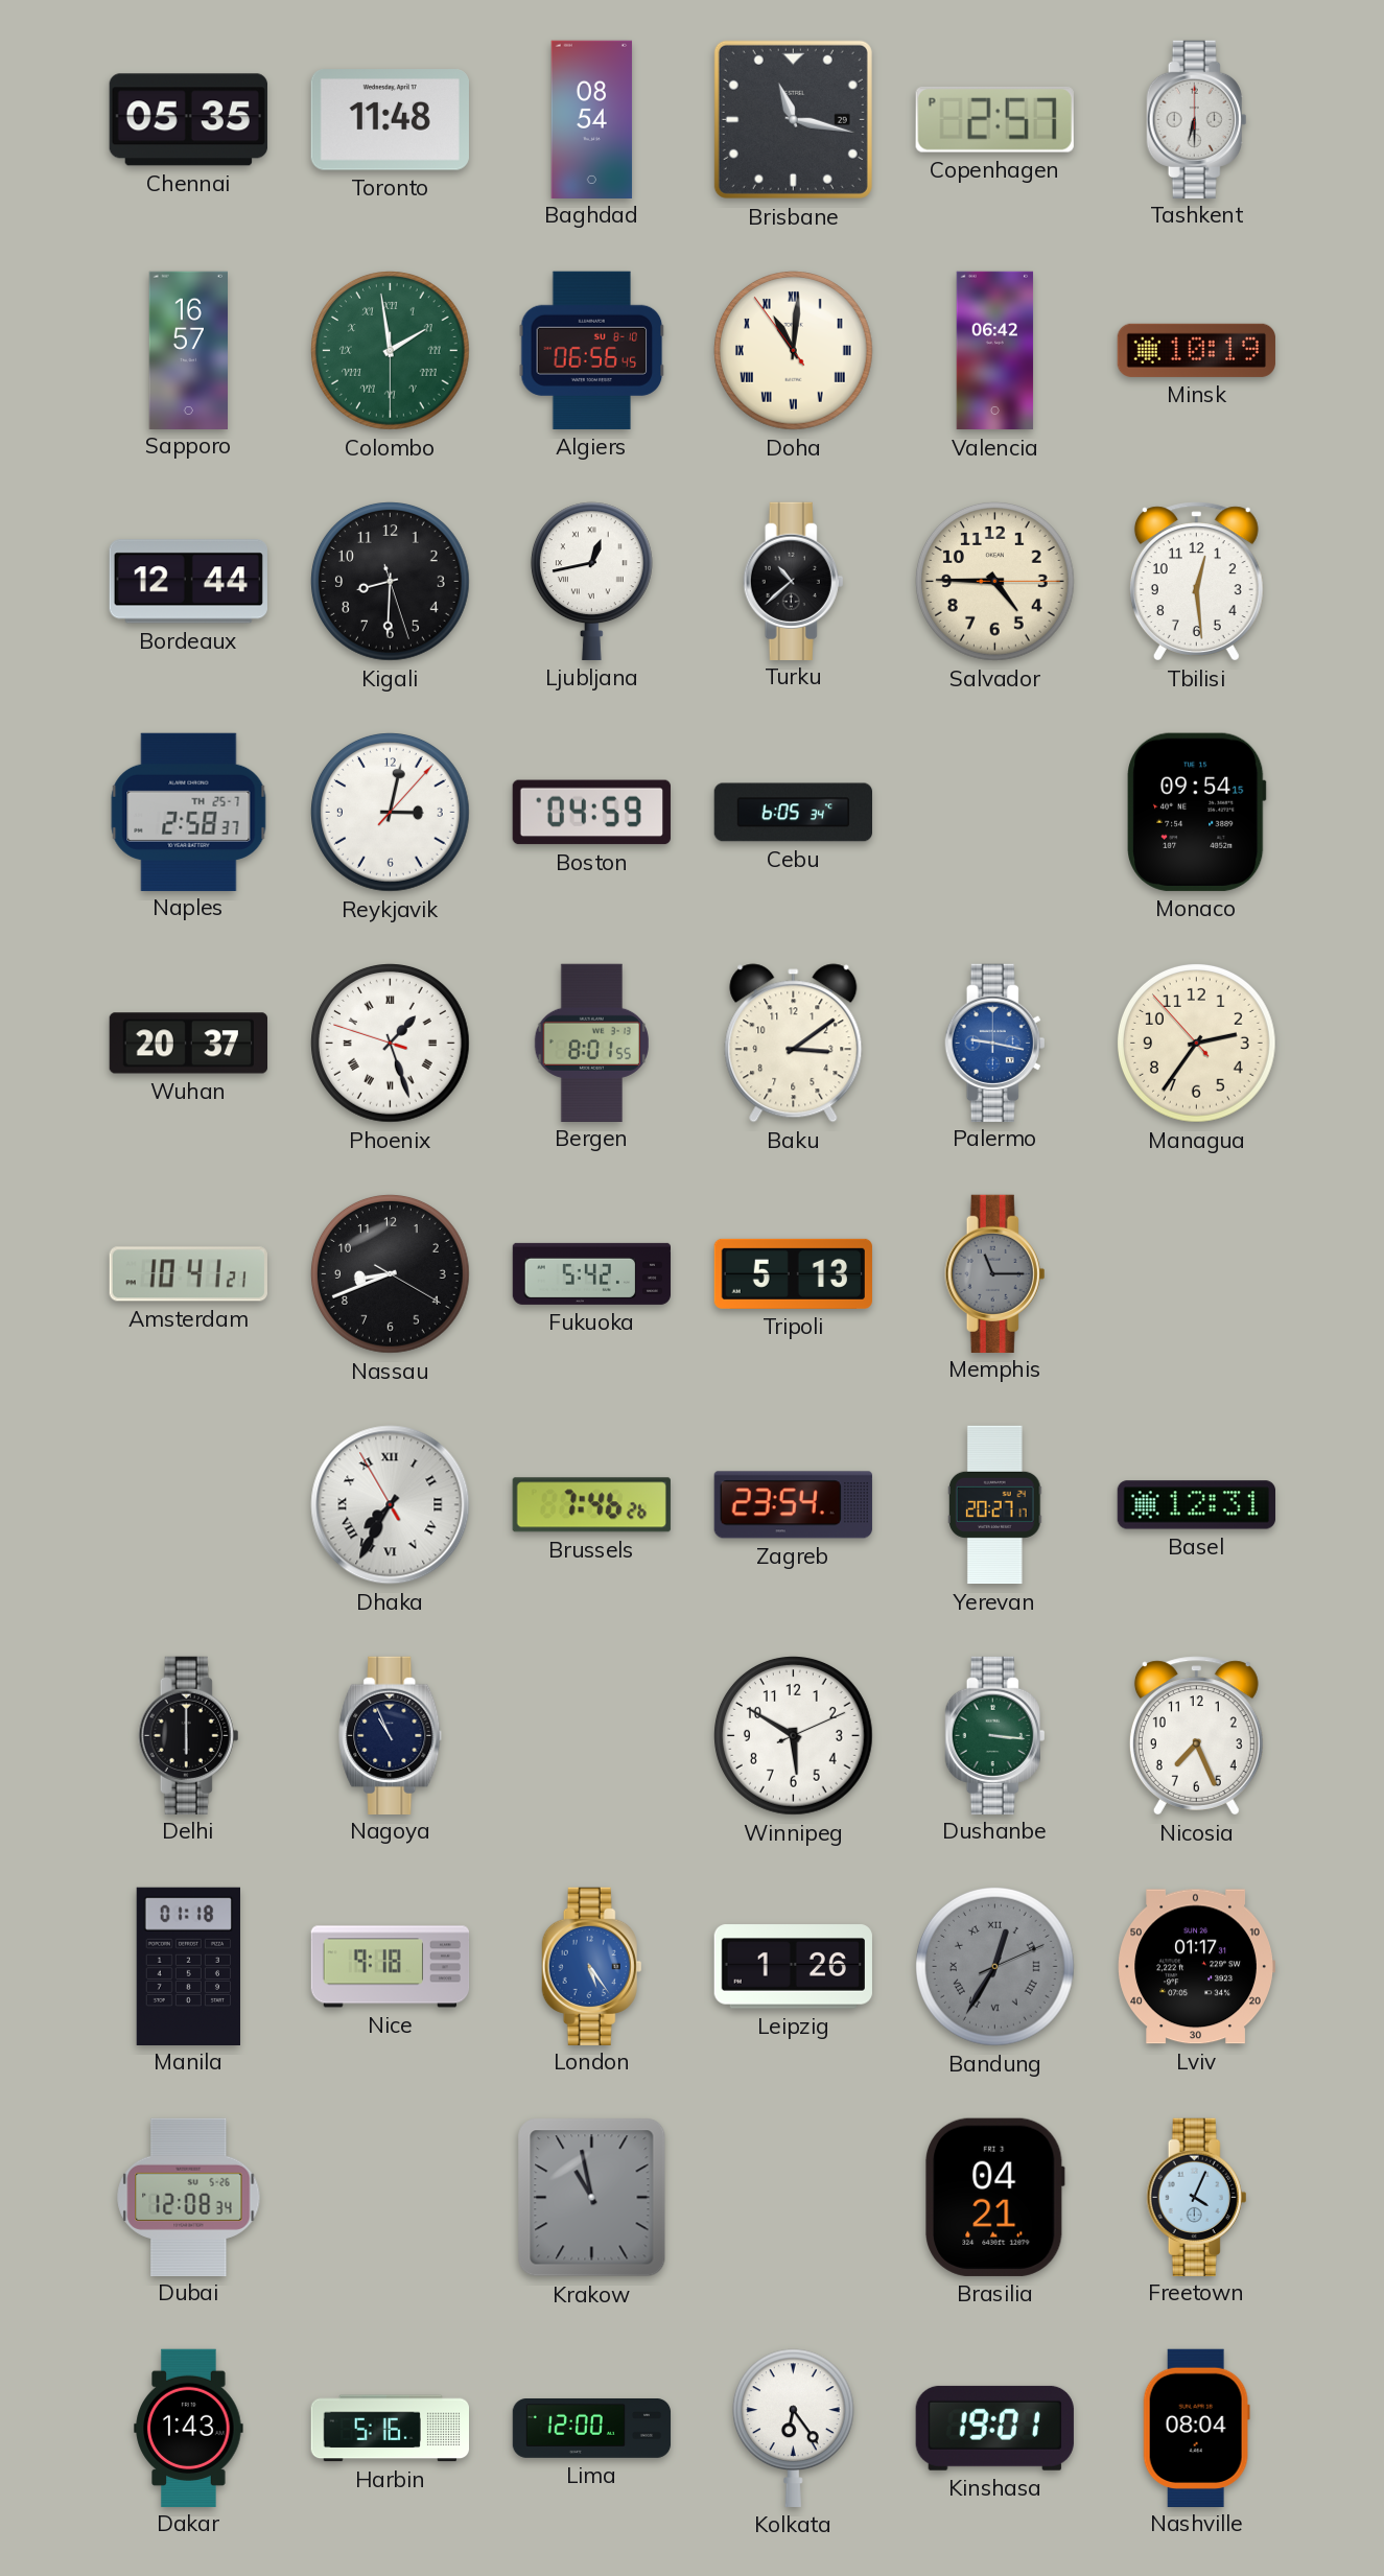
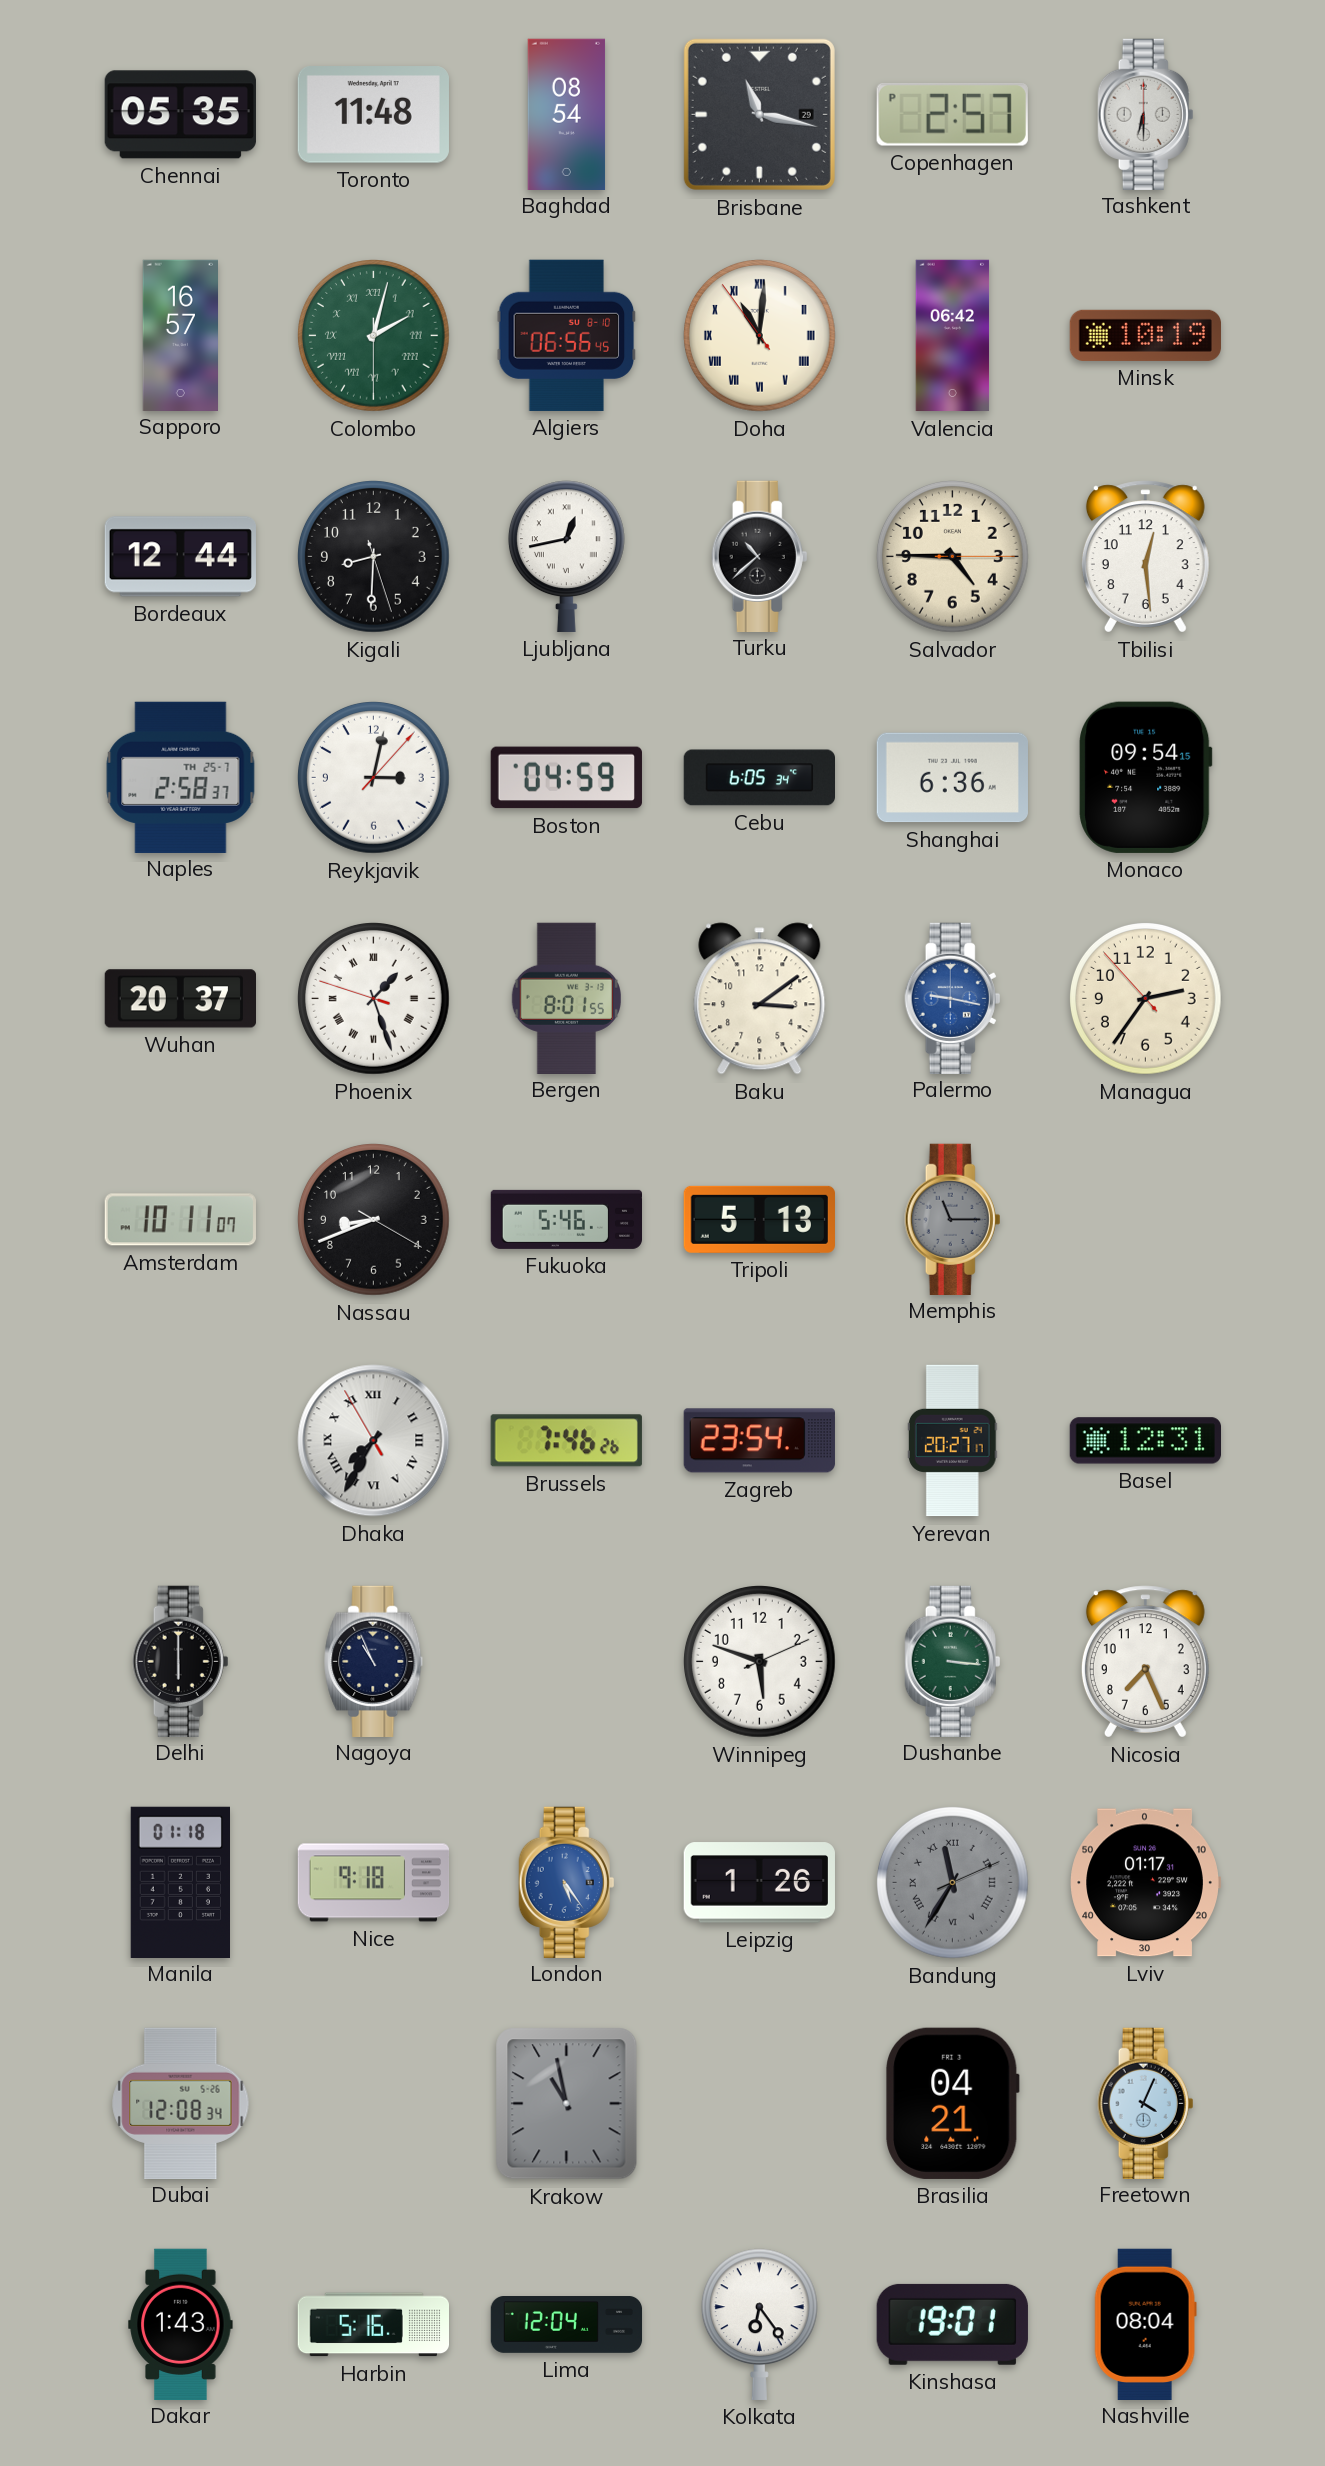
Colombo: 1:58 -> 2:02
Shanghai: none -> 6:36
Amsterdam: 10:41 -> 10:11
Fukuoka: 5:42 -> 5:46
Winnipeg: 5:50 -> 5:48
Bandung: 12:35 -> 11:35
Lima: 12:00 -> 12:04
